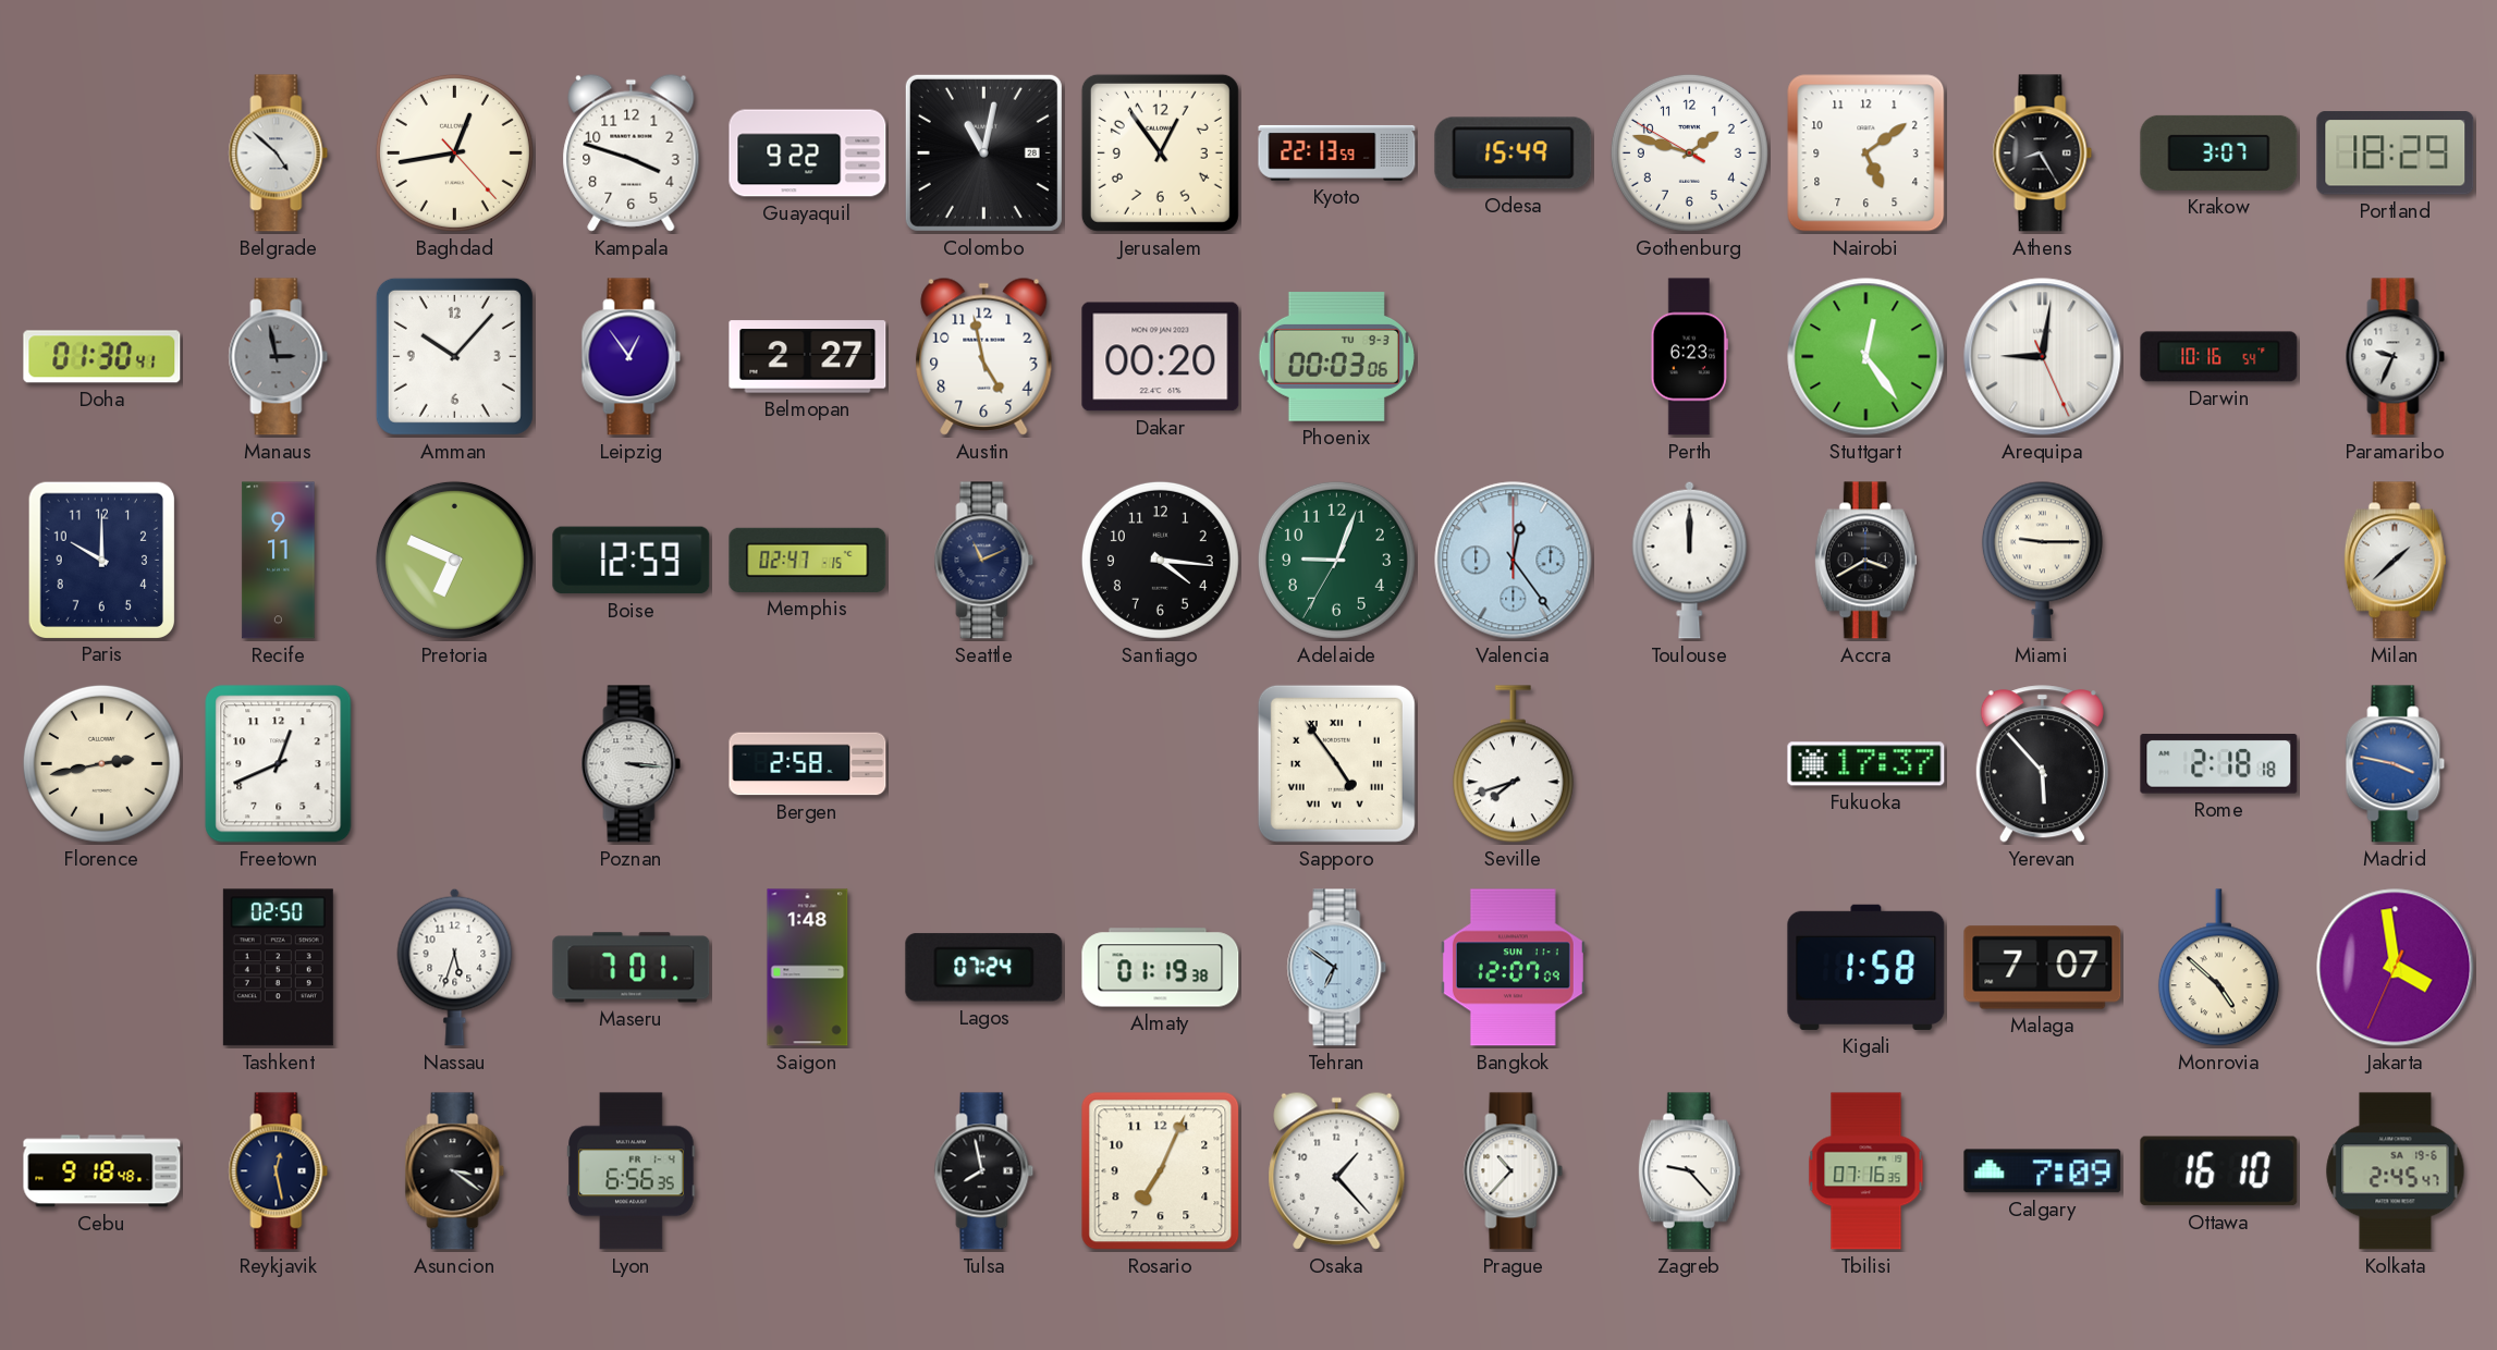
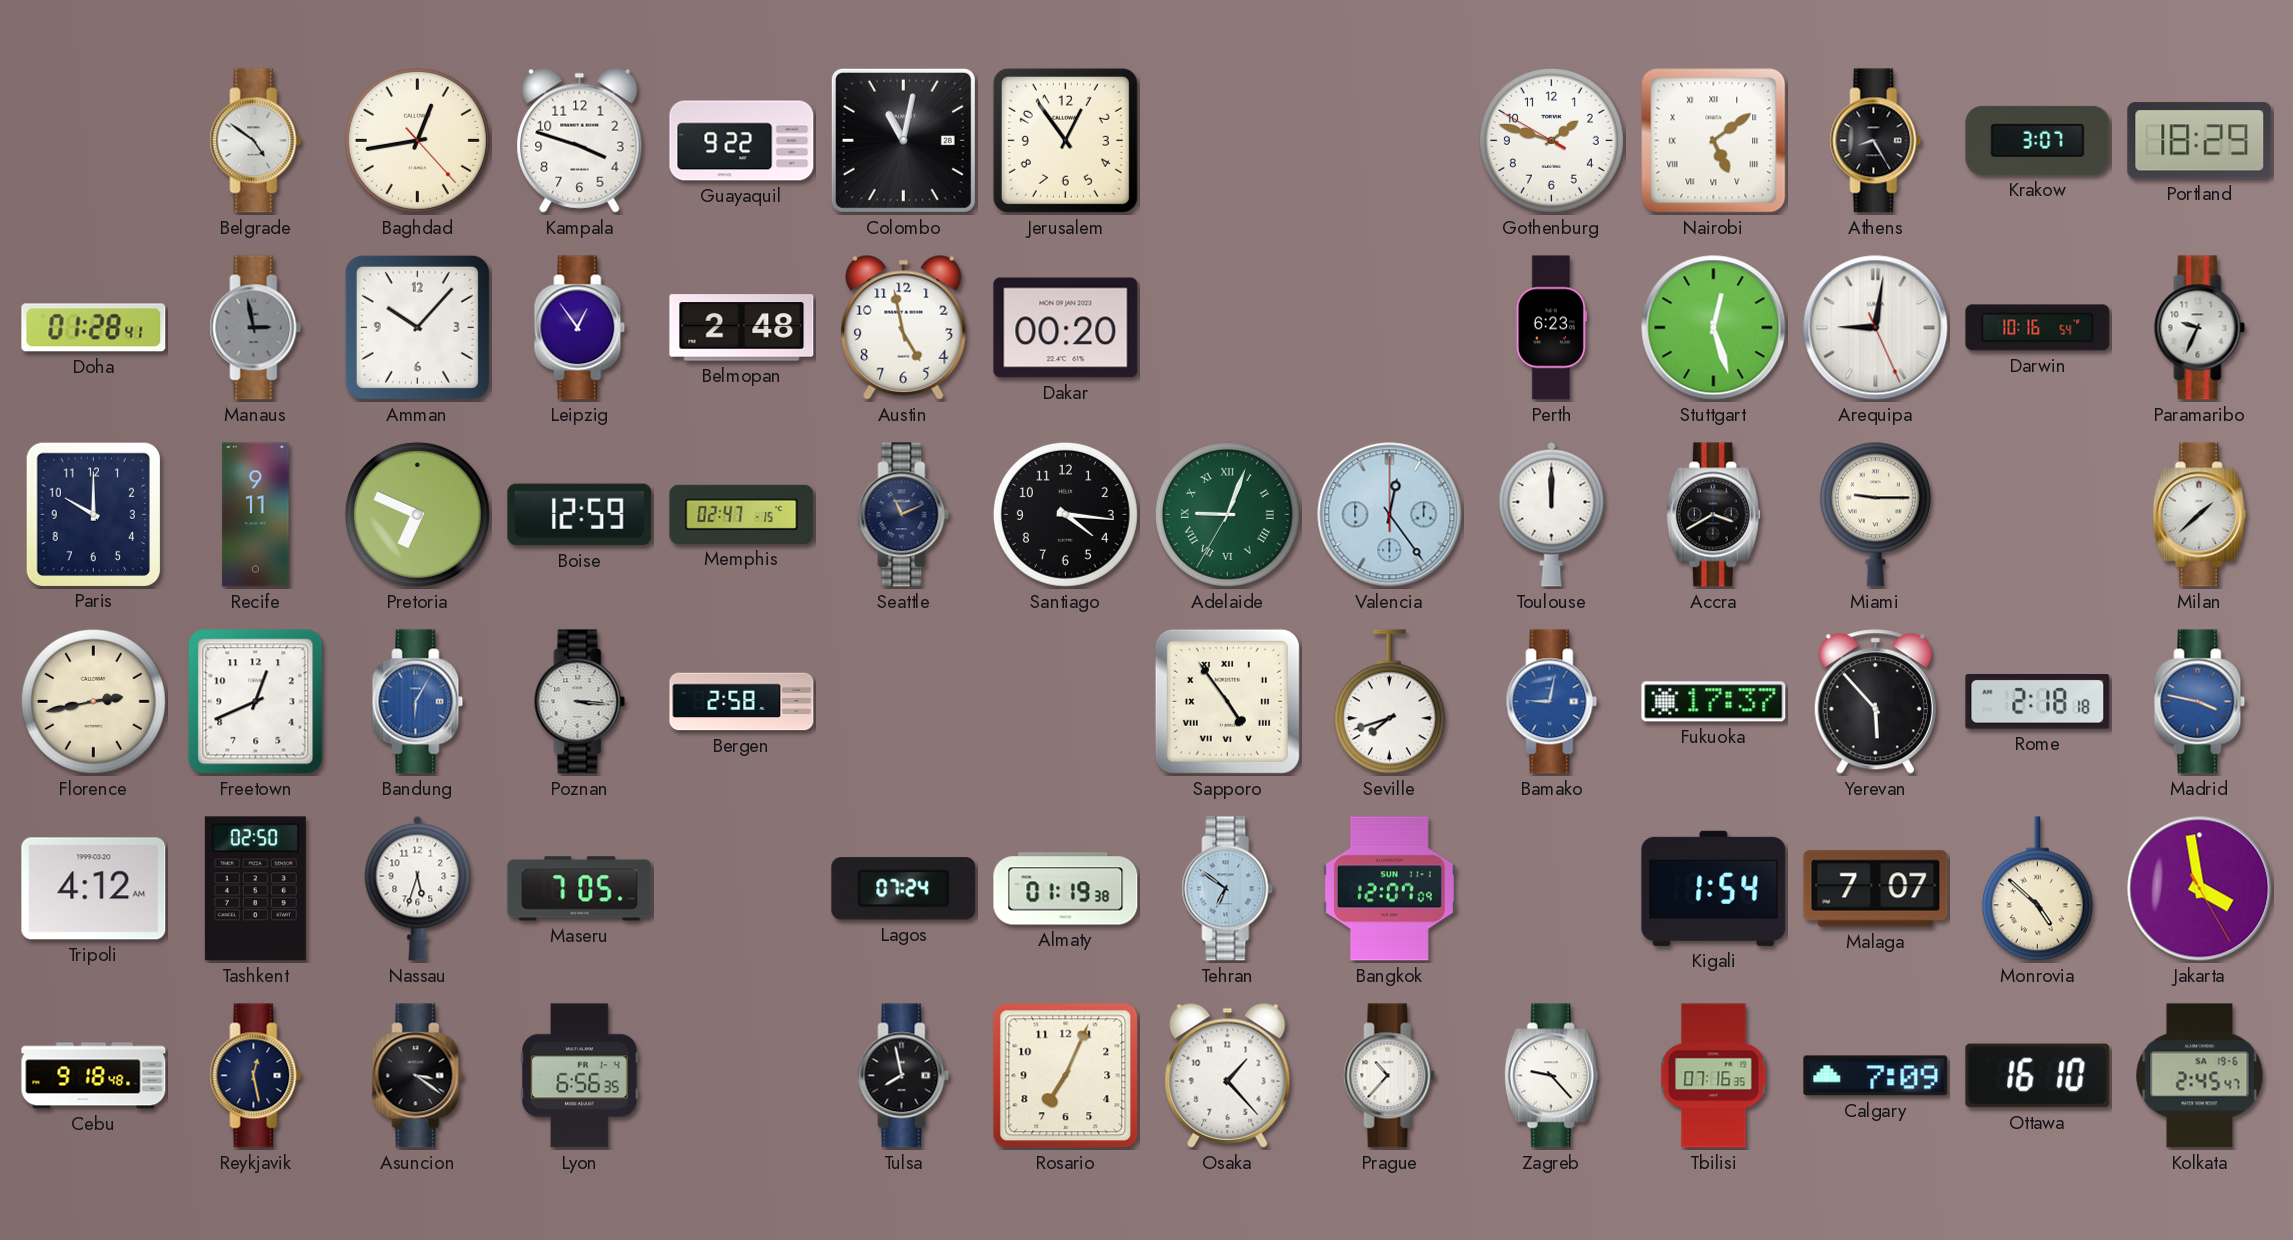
Belgrade: 4:52 -> 4:51
Kyoto: 22:13 -> none
Odesa: 15:49 -> none
Nairobi numerals: Arabic -> Roman
Doha: 01:30 -> 01:28
Belmopan: 2:27 -> 2:48
Phoenix: 00:03 -> none
Stuttgart: 12:24 -> 12:27
Adelaide numerals: Arabic -> Roman
Bandung: none -> 6:05
Bamako: none -> 9:02
Tripoli: none -> 4:12
Maseru: 7:01 -> 7:05
Saigon: 1:48 -> none
Kigali: 1:58 -> 1:54
Jakarta: 3:58:34 -> 3:58:25
